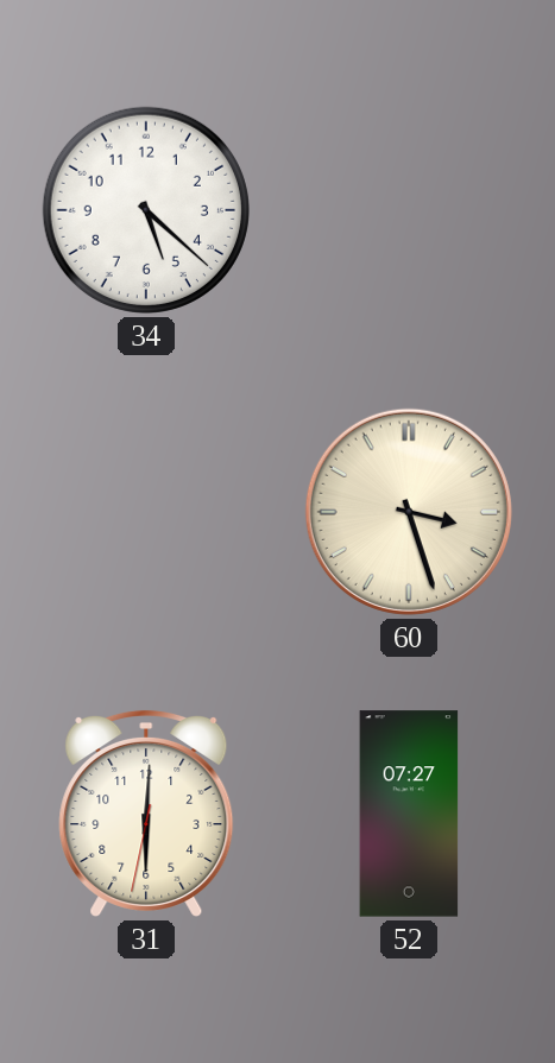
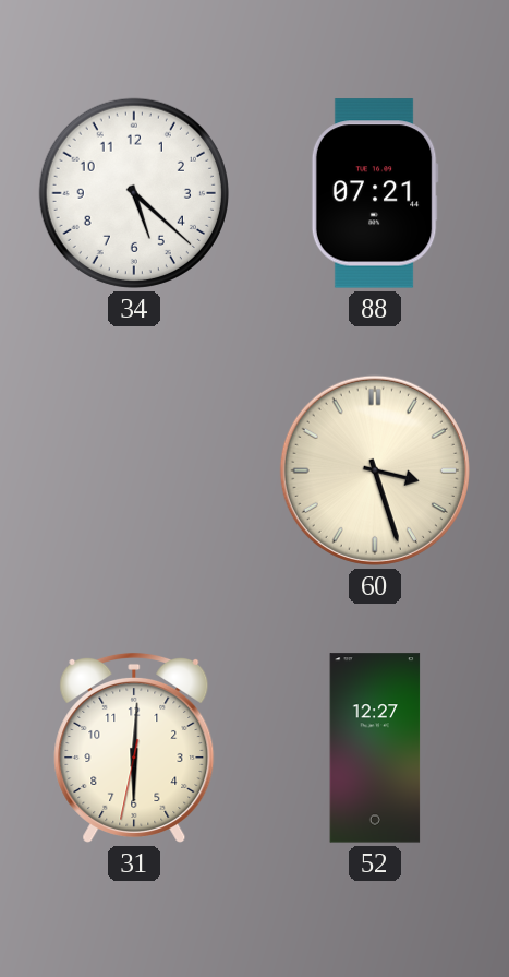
88: none -> 07:21
52: 07:27 -> 12:27
